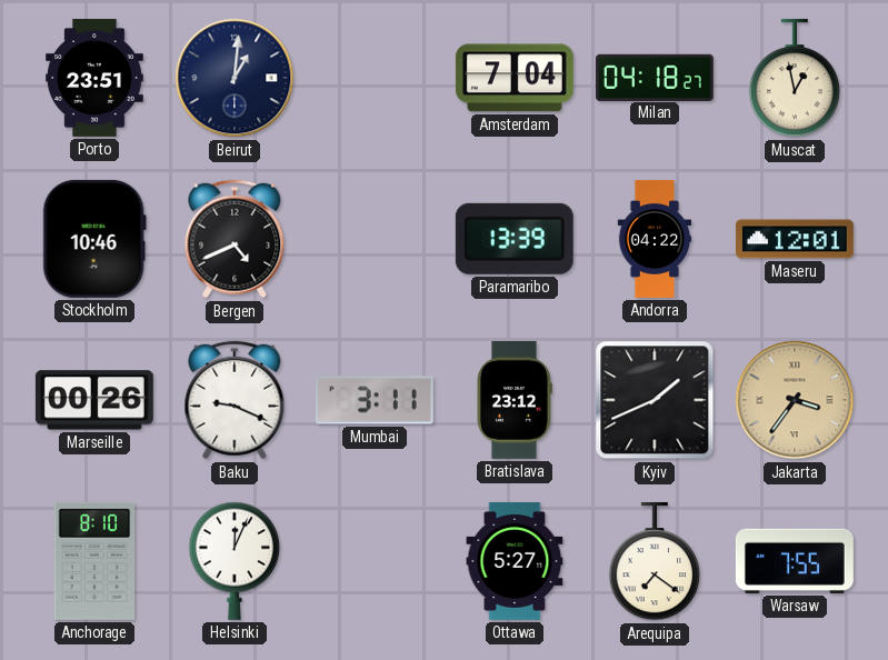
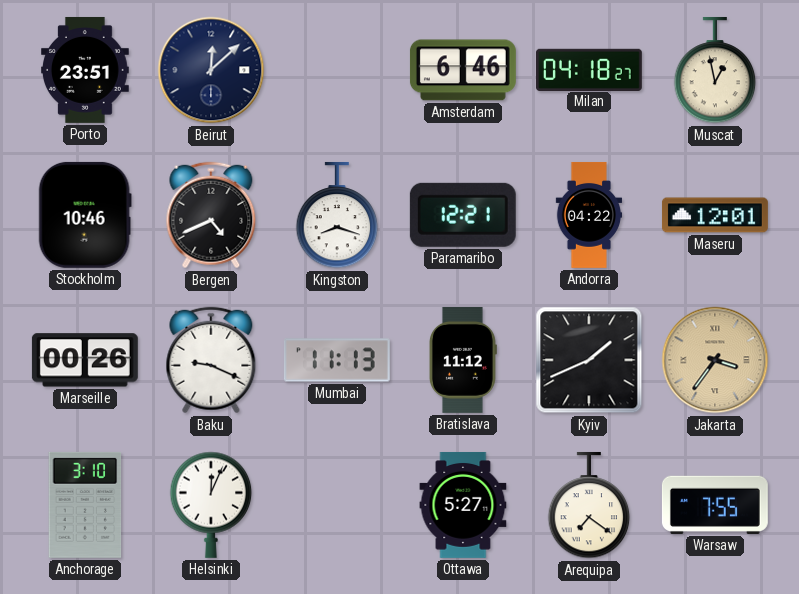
Beirut: 1:01 -> 12:08
Amsterdam: 7:04 -> 6:46
Kingston: none -> 8:18
Paramaribo: 13:39 -> 12:21
Mumbai: 3:11 -> 11:13
Bratislava: 23:12 -> 11:12
Anchorage: 8:10 -> 3:10
